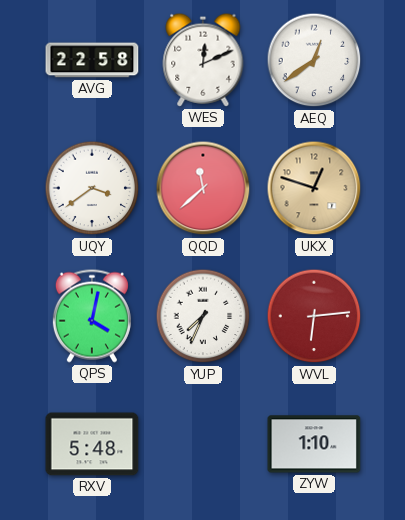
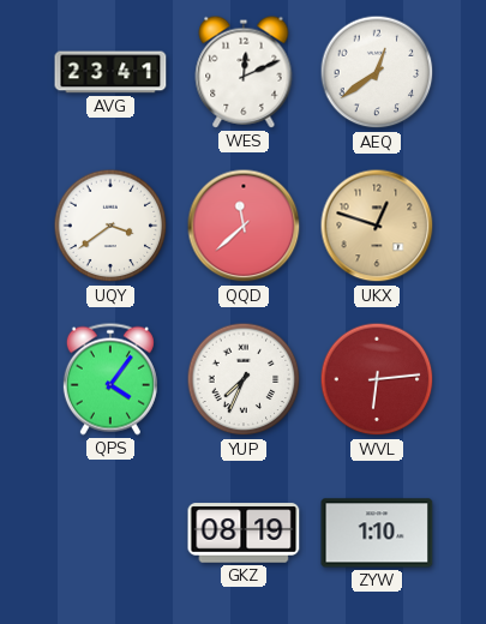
AVG: 22:58 -> 23:41
QPS: 4:02 -> 4:06
RXV: 5:48 -> none
GKZ: none -> 08:19
